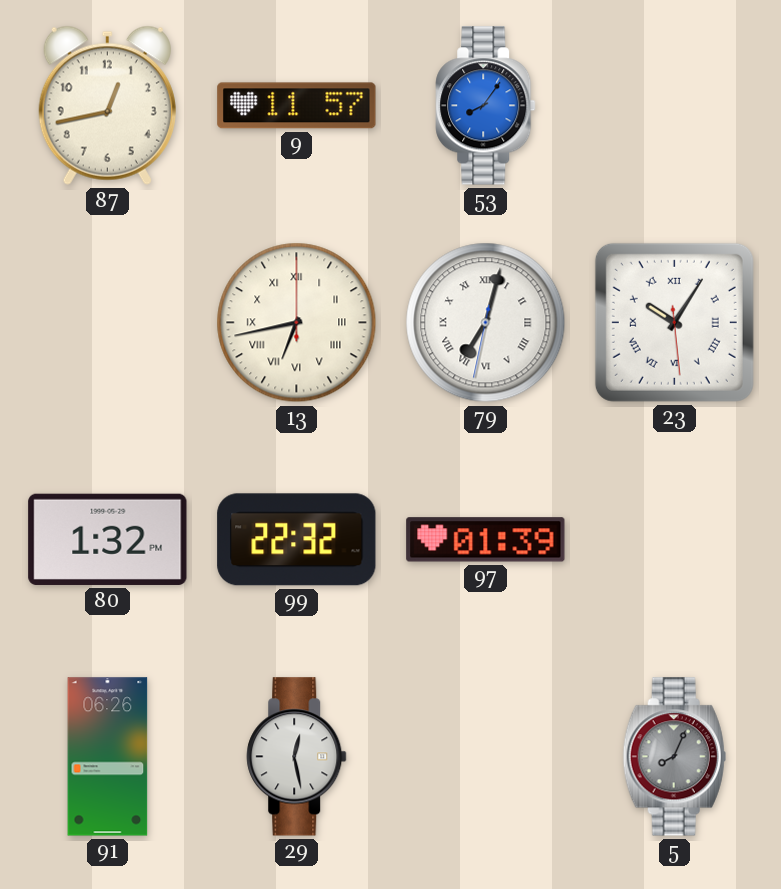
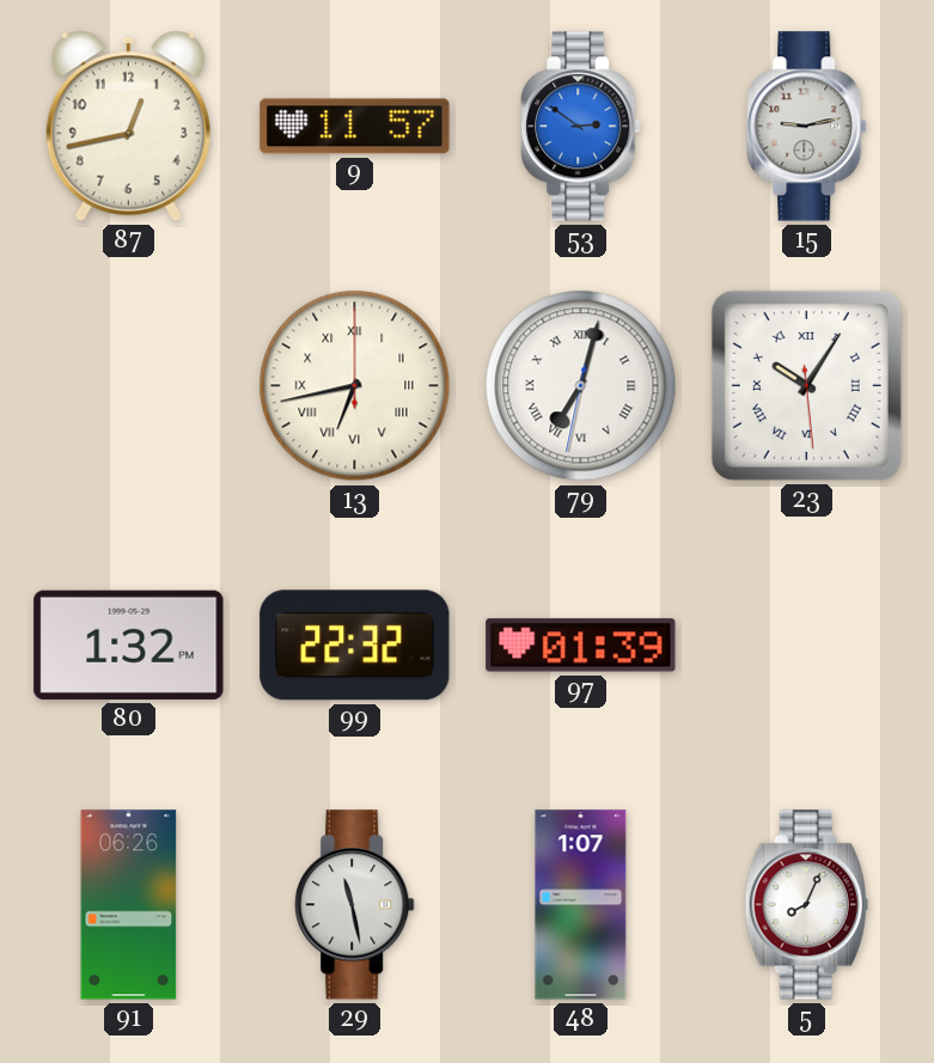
53: 8:06 -> 2:51
15: none -> 9:13
29: 12:28 -> 11:28
48: none -> 1:07
5 dial: grey -> white
